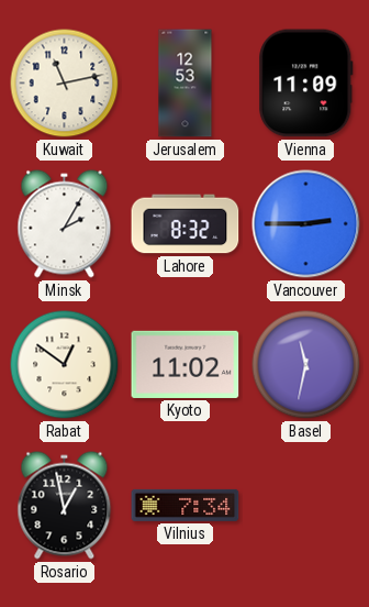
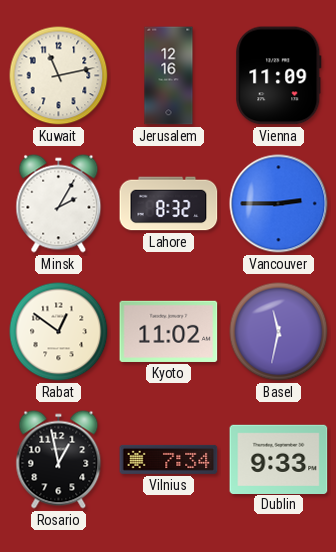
Jerusalem: 12:53 -> 12:16
Dublin: none -> 9:33
